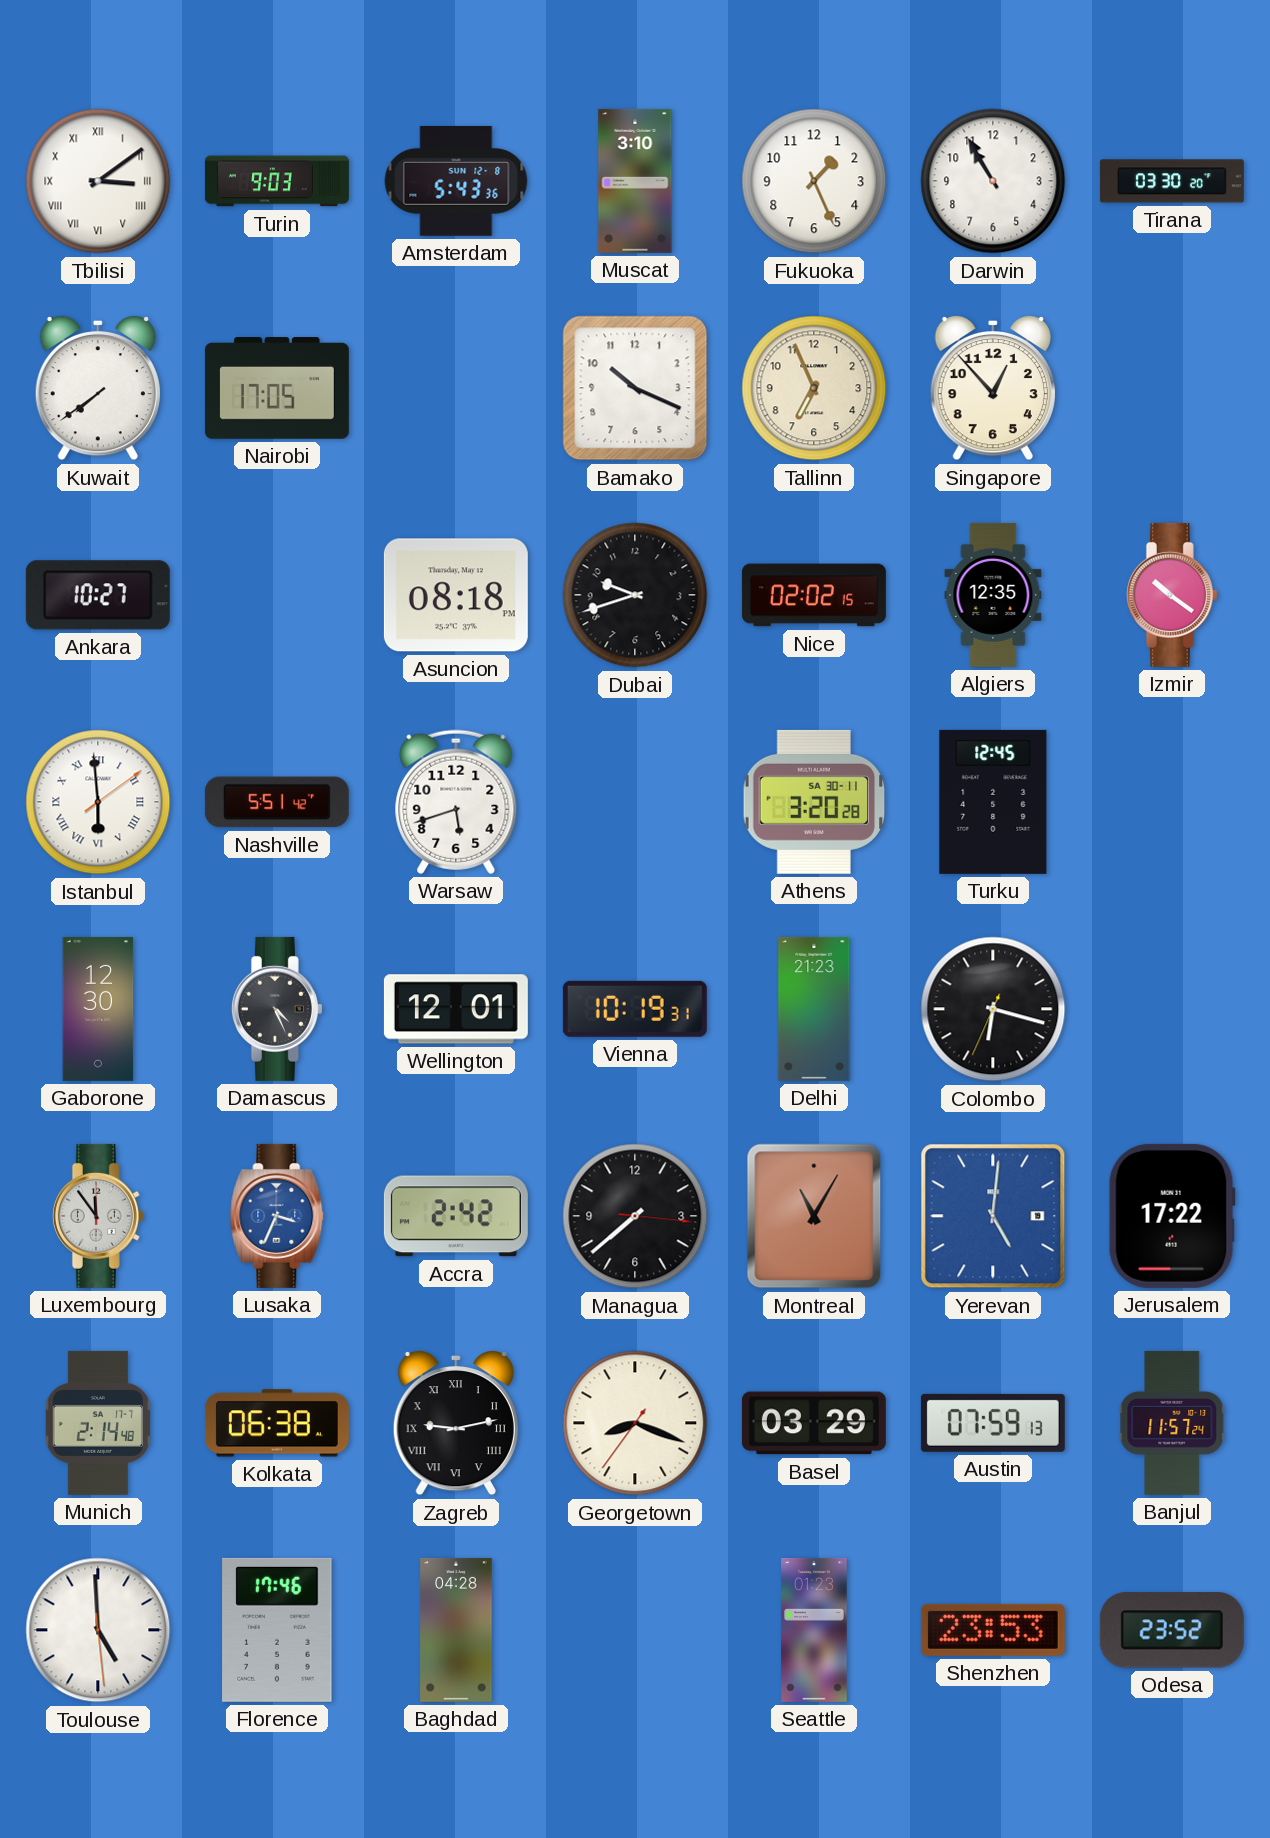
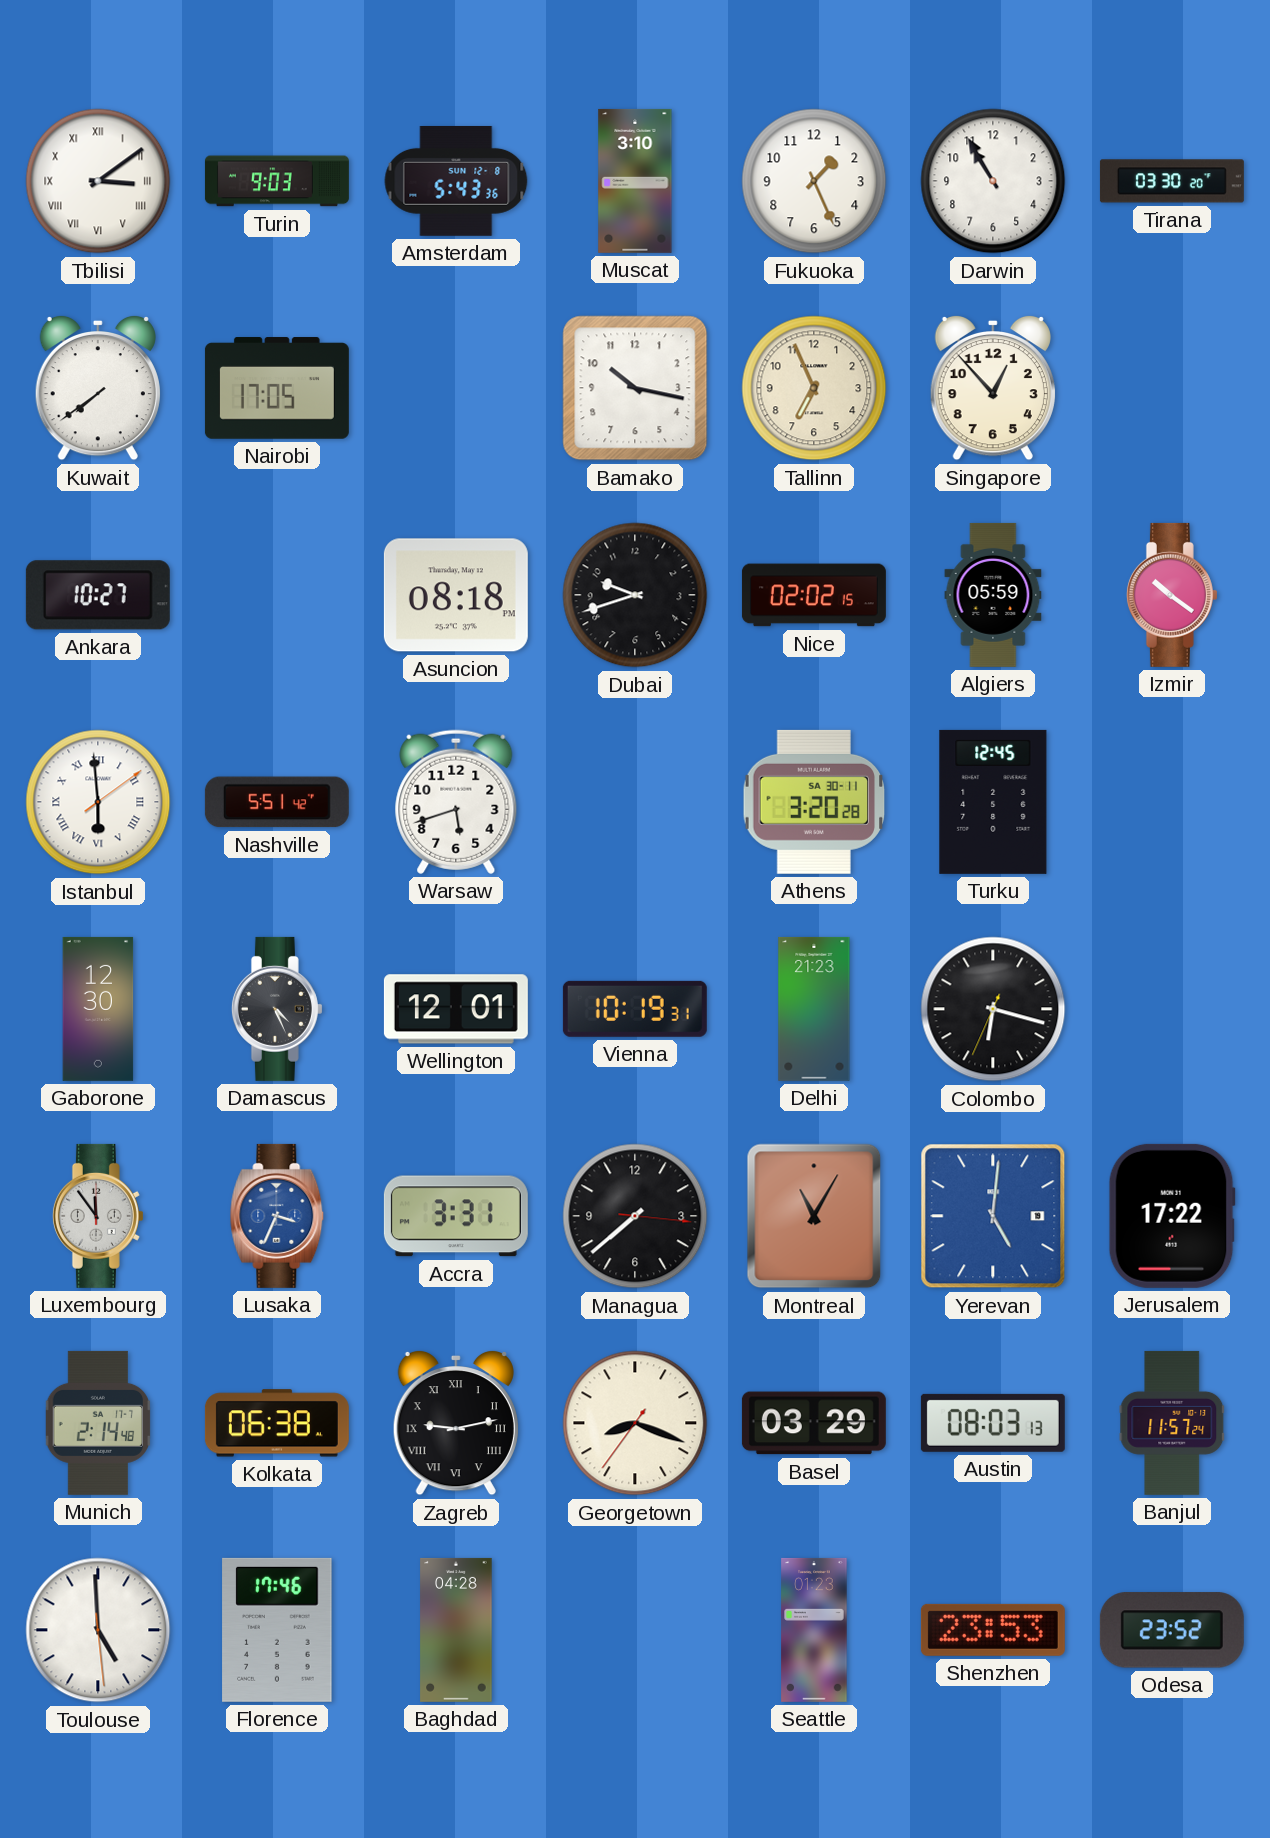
Bamako: 10:19 -> 10:17
Algiers: 12:35 -> 05:59
Accra: 2:42 -> 3:31
Austin: 07:59 -> 08:03
